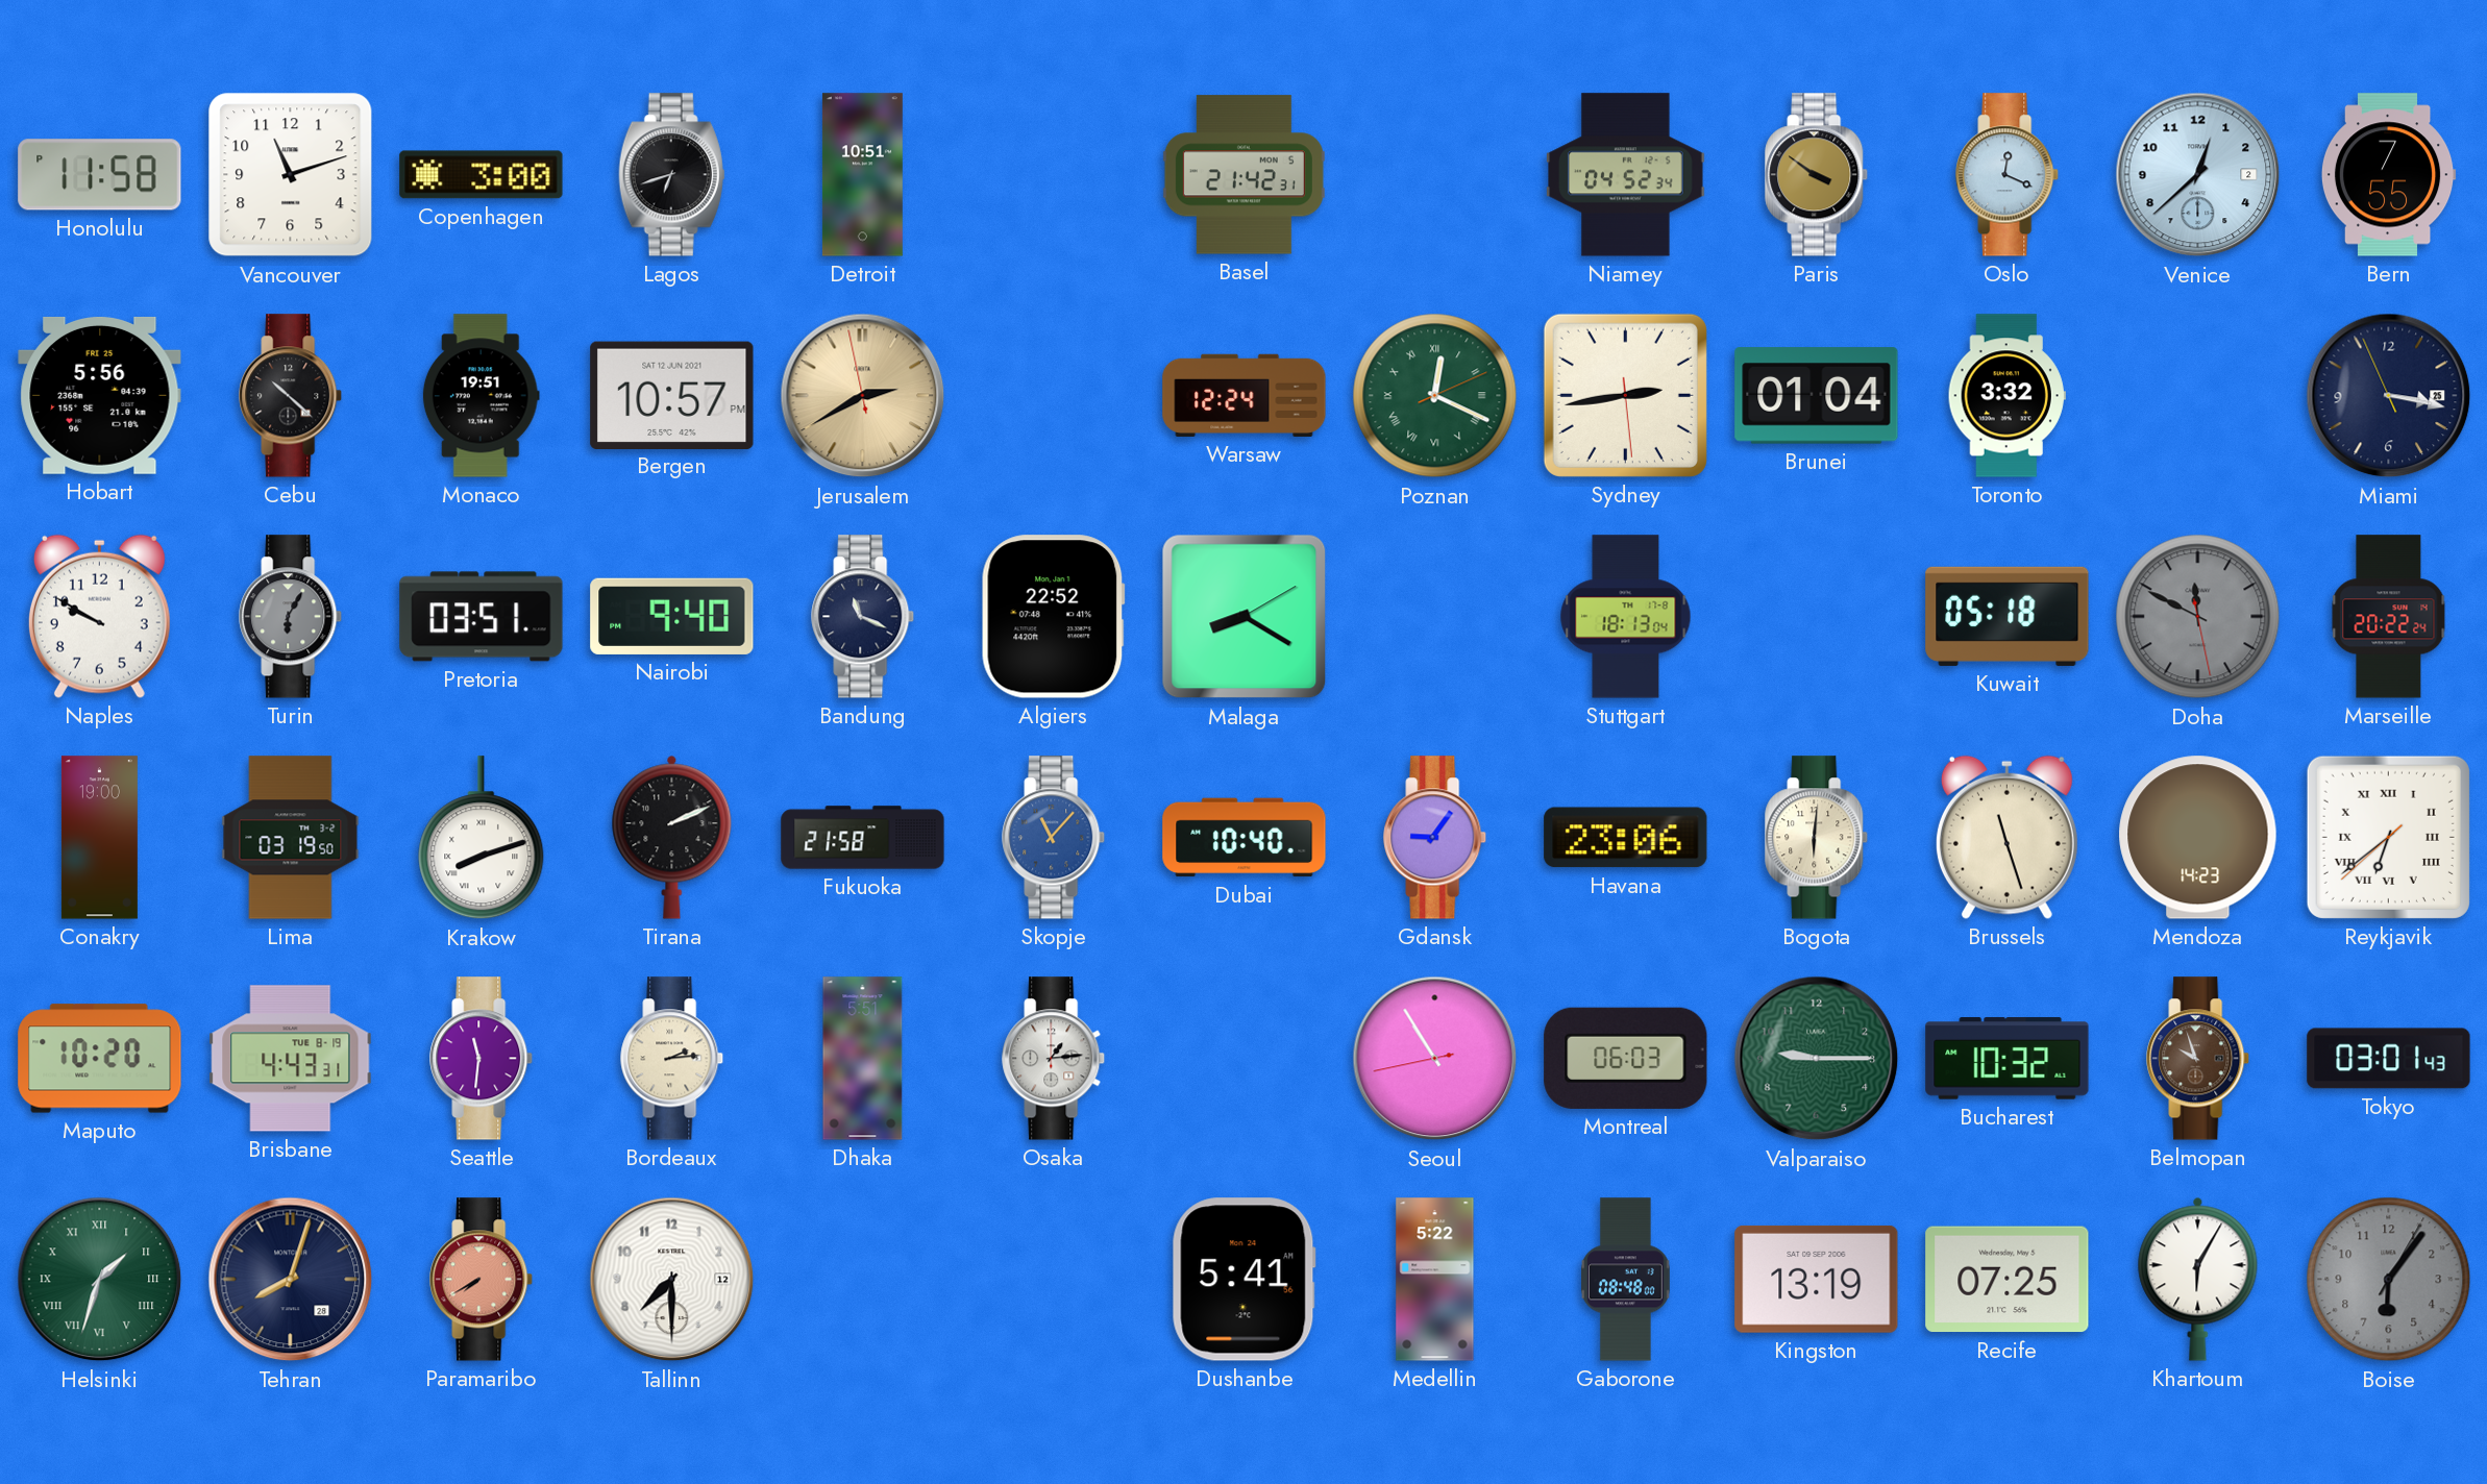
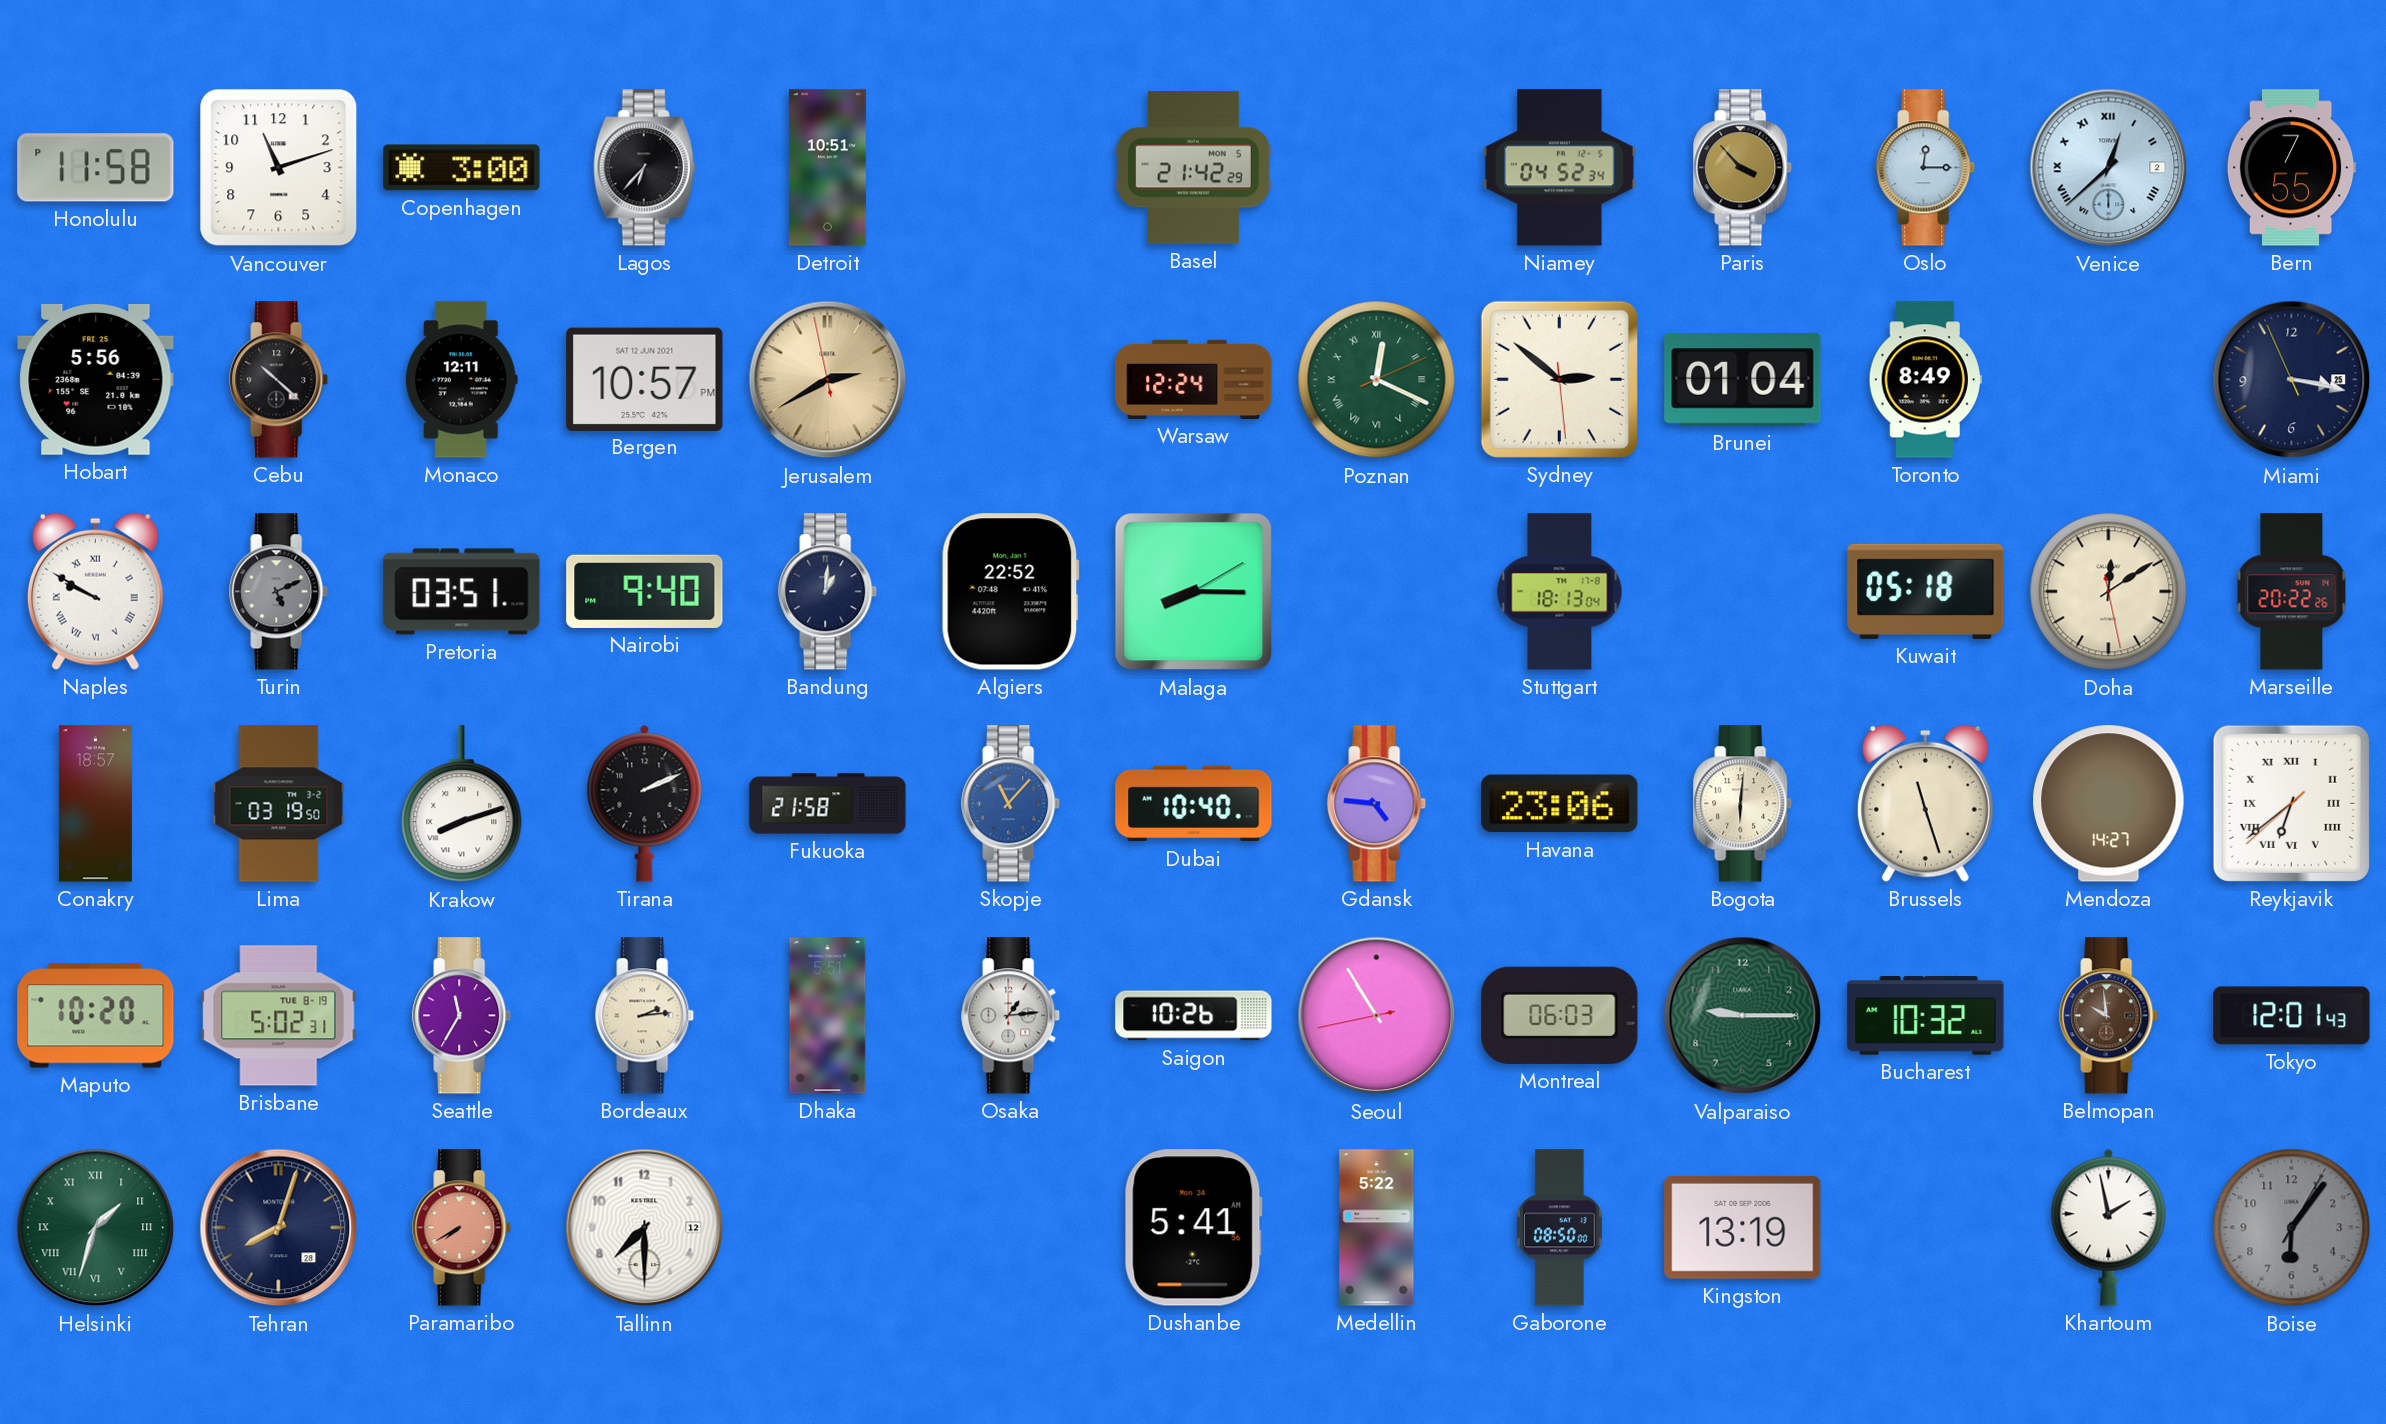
Lagos: 6:42 -> 6:37
Basel: 21:42:31 -> 21:42:29
Paris: 3:51 -> 3:53
Oslo: 12:19 -> 12:15
Venice numerals: Arabic -> Roman
Monaco: 19:51 -> 12:11
Sydney: 2:43 -> 2:51
Toronto: 3:32 -> 8:49
Naples numerals: Arabic -> Roman
Turin: 6:05 -> 5:11
Bandung: 11:19 -> 1:01
Malaga: 8:20 -> 8:15
Doha: 11:49 -> 12:09
Doha dial: grey -> cream
Marseille: 20:22:24 -> 20:22:26
Conakry: 19:00 -> 18:57
Gdansk: 9:06 -> 4:46
Mendoza: 14:23 -> 14:27
Brisbane: 4:43 -> 5:02
Seattle: 11:31 -> 11:35
Saigon: none -> 10:26
Belmopan: 9:57 -> 9:59
Tokyo: 03:01 -> 12:01
Gaborone: 08:48 -> 08:50
Recife: 07:25 -> none
Khartoum: 6:05 -> 1:58
